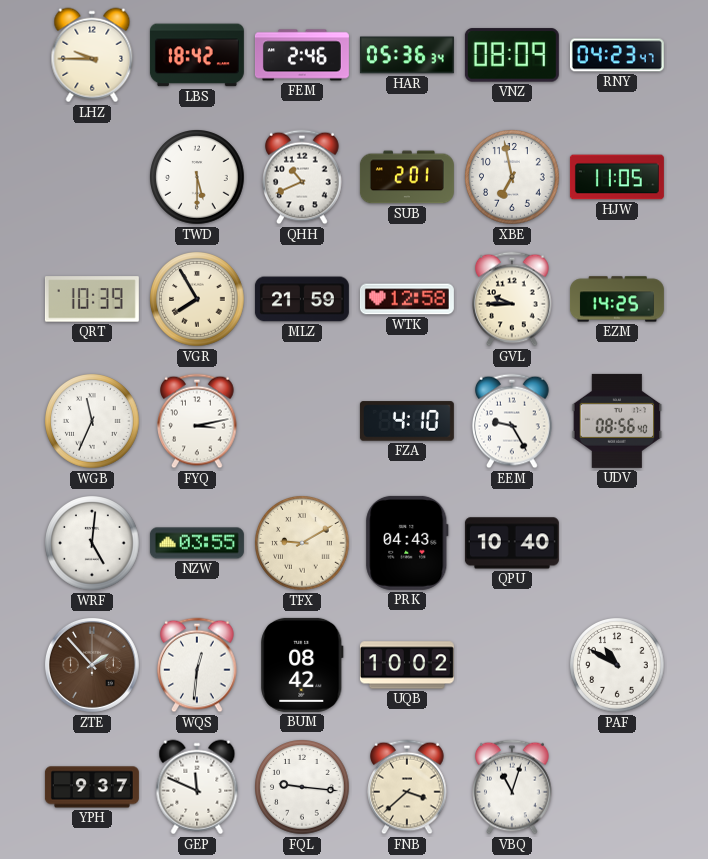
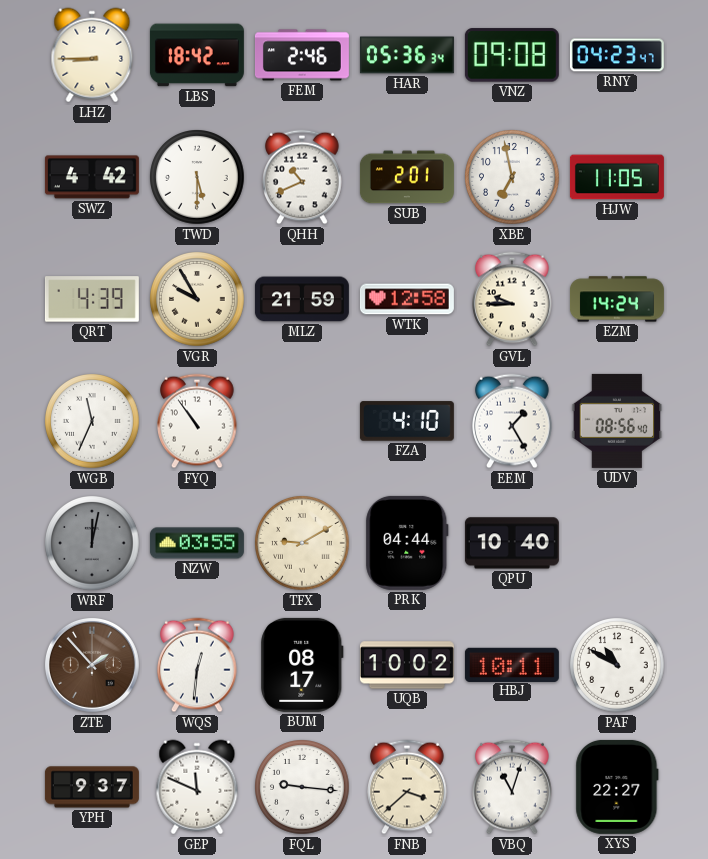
LHZ: 9:45 -> 8:45
VNZ: 08:09 -> 09:08
SWZ: none -> 4:42
QRT: 10:39 -> 4:39
VGR: 7:55 -> 9:55
EZM: 14:25 -> 14:24
FYQ: 3:13 -> 10:54
EEM: 9:25 -> 1:25
WRF: 5:01 -> 12:02
WRF dial: white -> grey
PRK: 04:43 -> 04:44
BUM: 08:42 -> 08:17
HBJ: none -> 10:11
XYS: none -> 22:27
